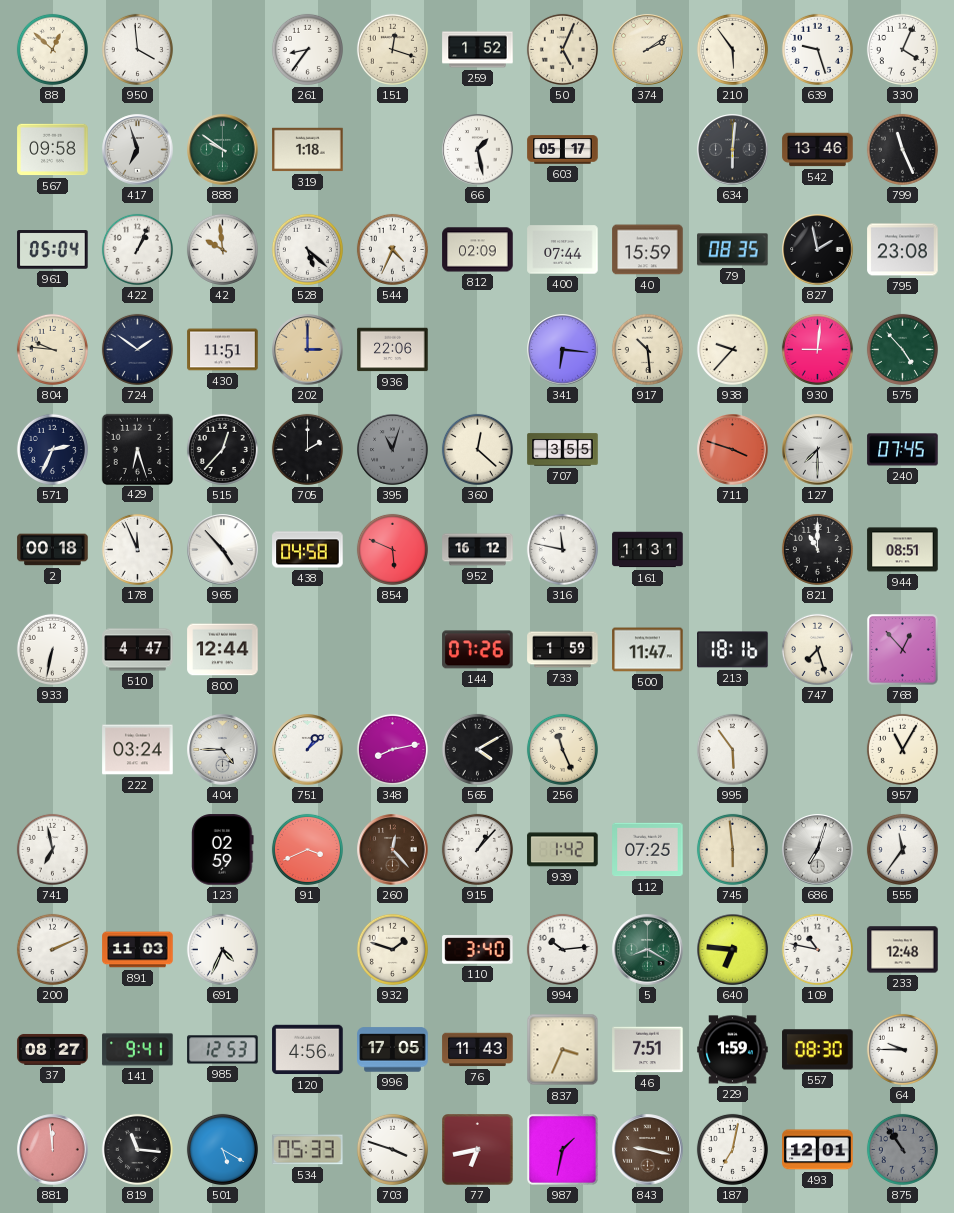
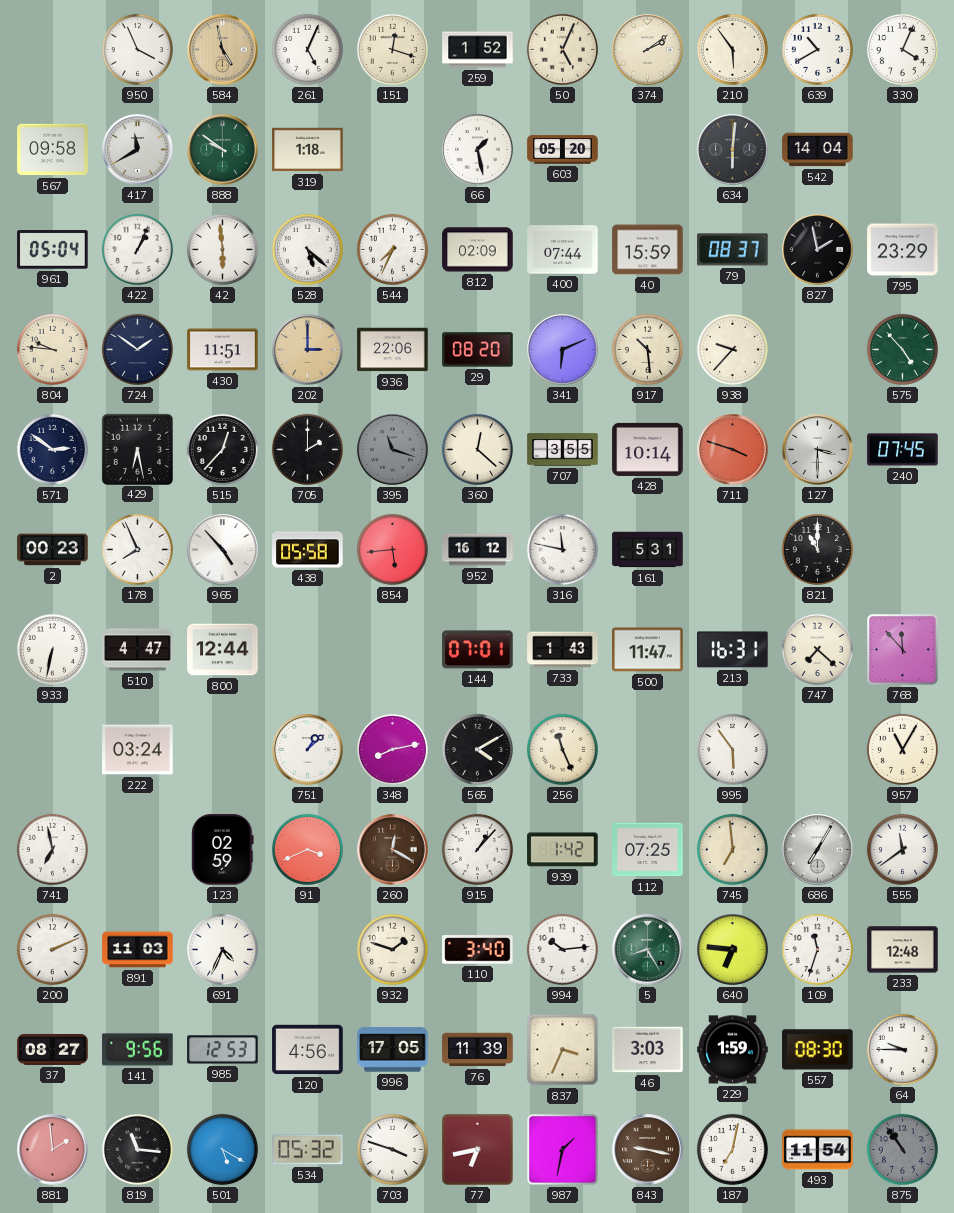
88: 12:52 -> none
950: 3:59 -> 3:56
584: none -> 4:58
261: 8:36 -> 5:04
639: 9:27 -> 10:40
417: 6:57 -> 11:40
603: 05:17 -> 05:20
542: 13:46 -> 14:04
799: 11:26 -> none
42: 9:59 -> 5:59
544: 4:34 -> 7:34
79: 08:35 -> 08:37
795: 23:08 -> 23:29
29: none -> 08:20
341: 6:16 -> 6:11
930: 9:01 -> none
571: 2:34 -> 2:51
429: 6:27 -> 6:28
395: 11:03 -> 11:18
428: none -> 10:14
127: 7:30 -> 3:30
2: 00:18 -> 00:23
178: 11:56 -> 7:56
438: 04:58 -> 05:58
854: 5:49 -> 5:44
161: 11:31 -> 5:31
944: 08:51 -> none
144: 07:26 -> 07:01
733: 1:59 -> 1:43
213: 18:16 -> 16:31
747: 7:27 -> 7:22
768: 12:53 -> 11:53
404: 4:45 -> none
260: 12:23 -> 12:20
745: 5:59 -> 6:59
686: 7:03 -> 7:05
555: 11:36 -> 11:39
5: 8:20 -> 8:25
109: 10:47 -> 11:33
141: 9:41 -> 9:56
76: 11:43 -> 11:39
46: 7:51 -> 3:03
881: 11:59 -> 1:59
534: 05:33 -> 05:32
493: 12:01 -> 11:54
